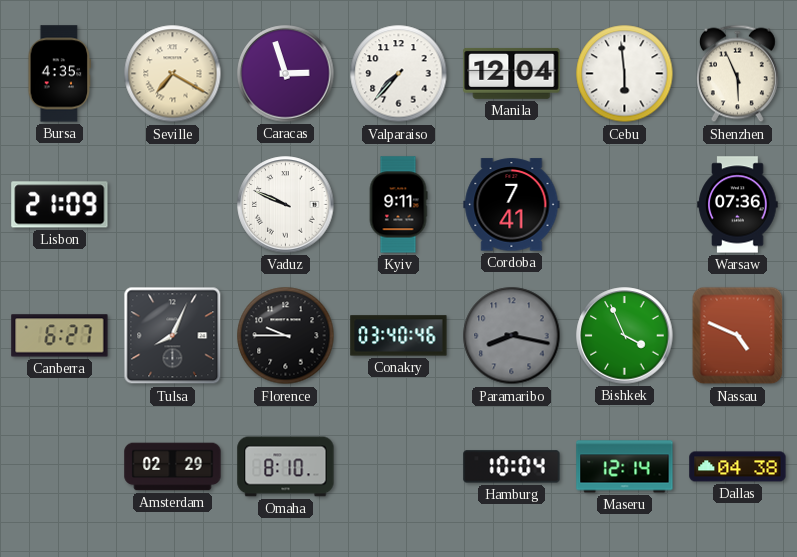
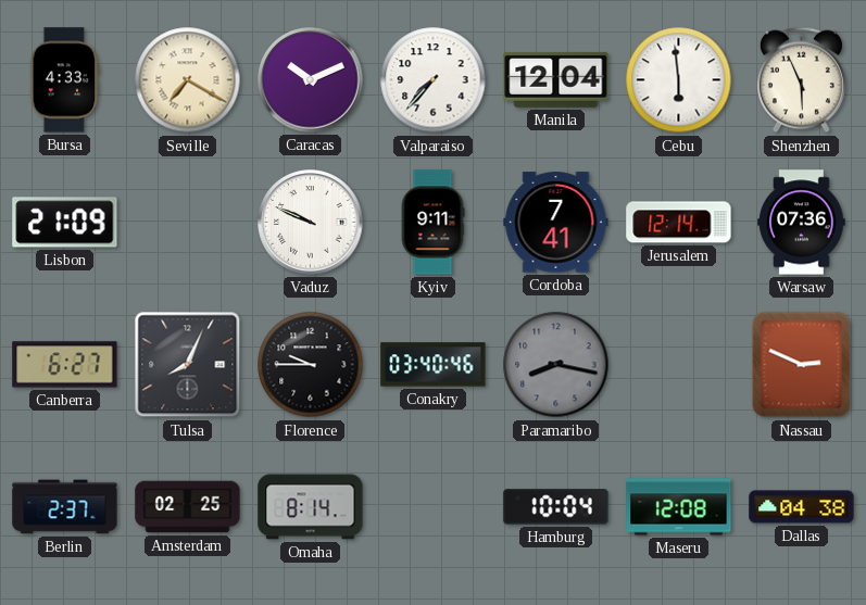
Bursa: 4:35 -> 4:33
Caracas: 2:57 -> 10:11
Jerusalem: none -> 12:14
Bishkek: 3:56 -> none
Nassau: 4:49 -> 2:49
Berlin: none -> 2:37
Amsterdam: 02:29 -> 02:25
Omaha: 8:10 -> 8:14
Maseru: 12:14 -> 12:08
